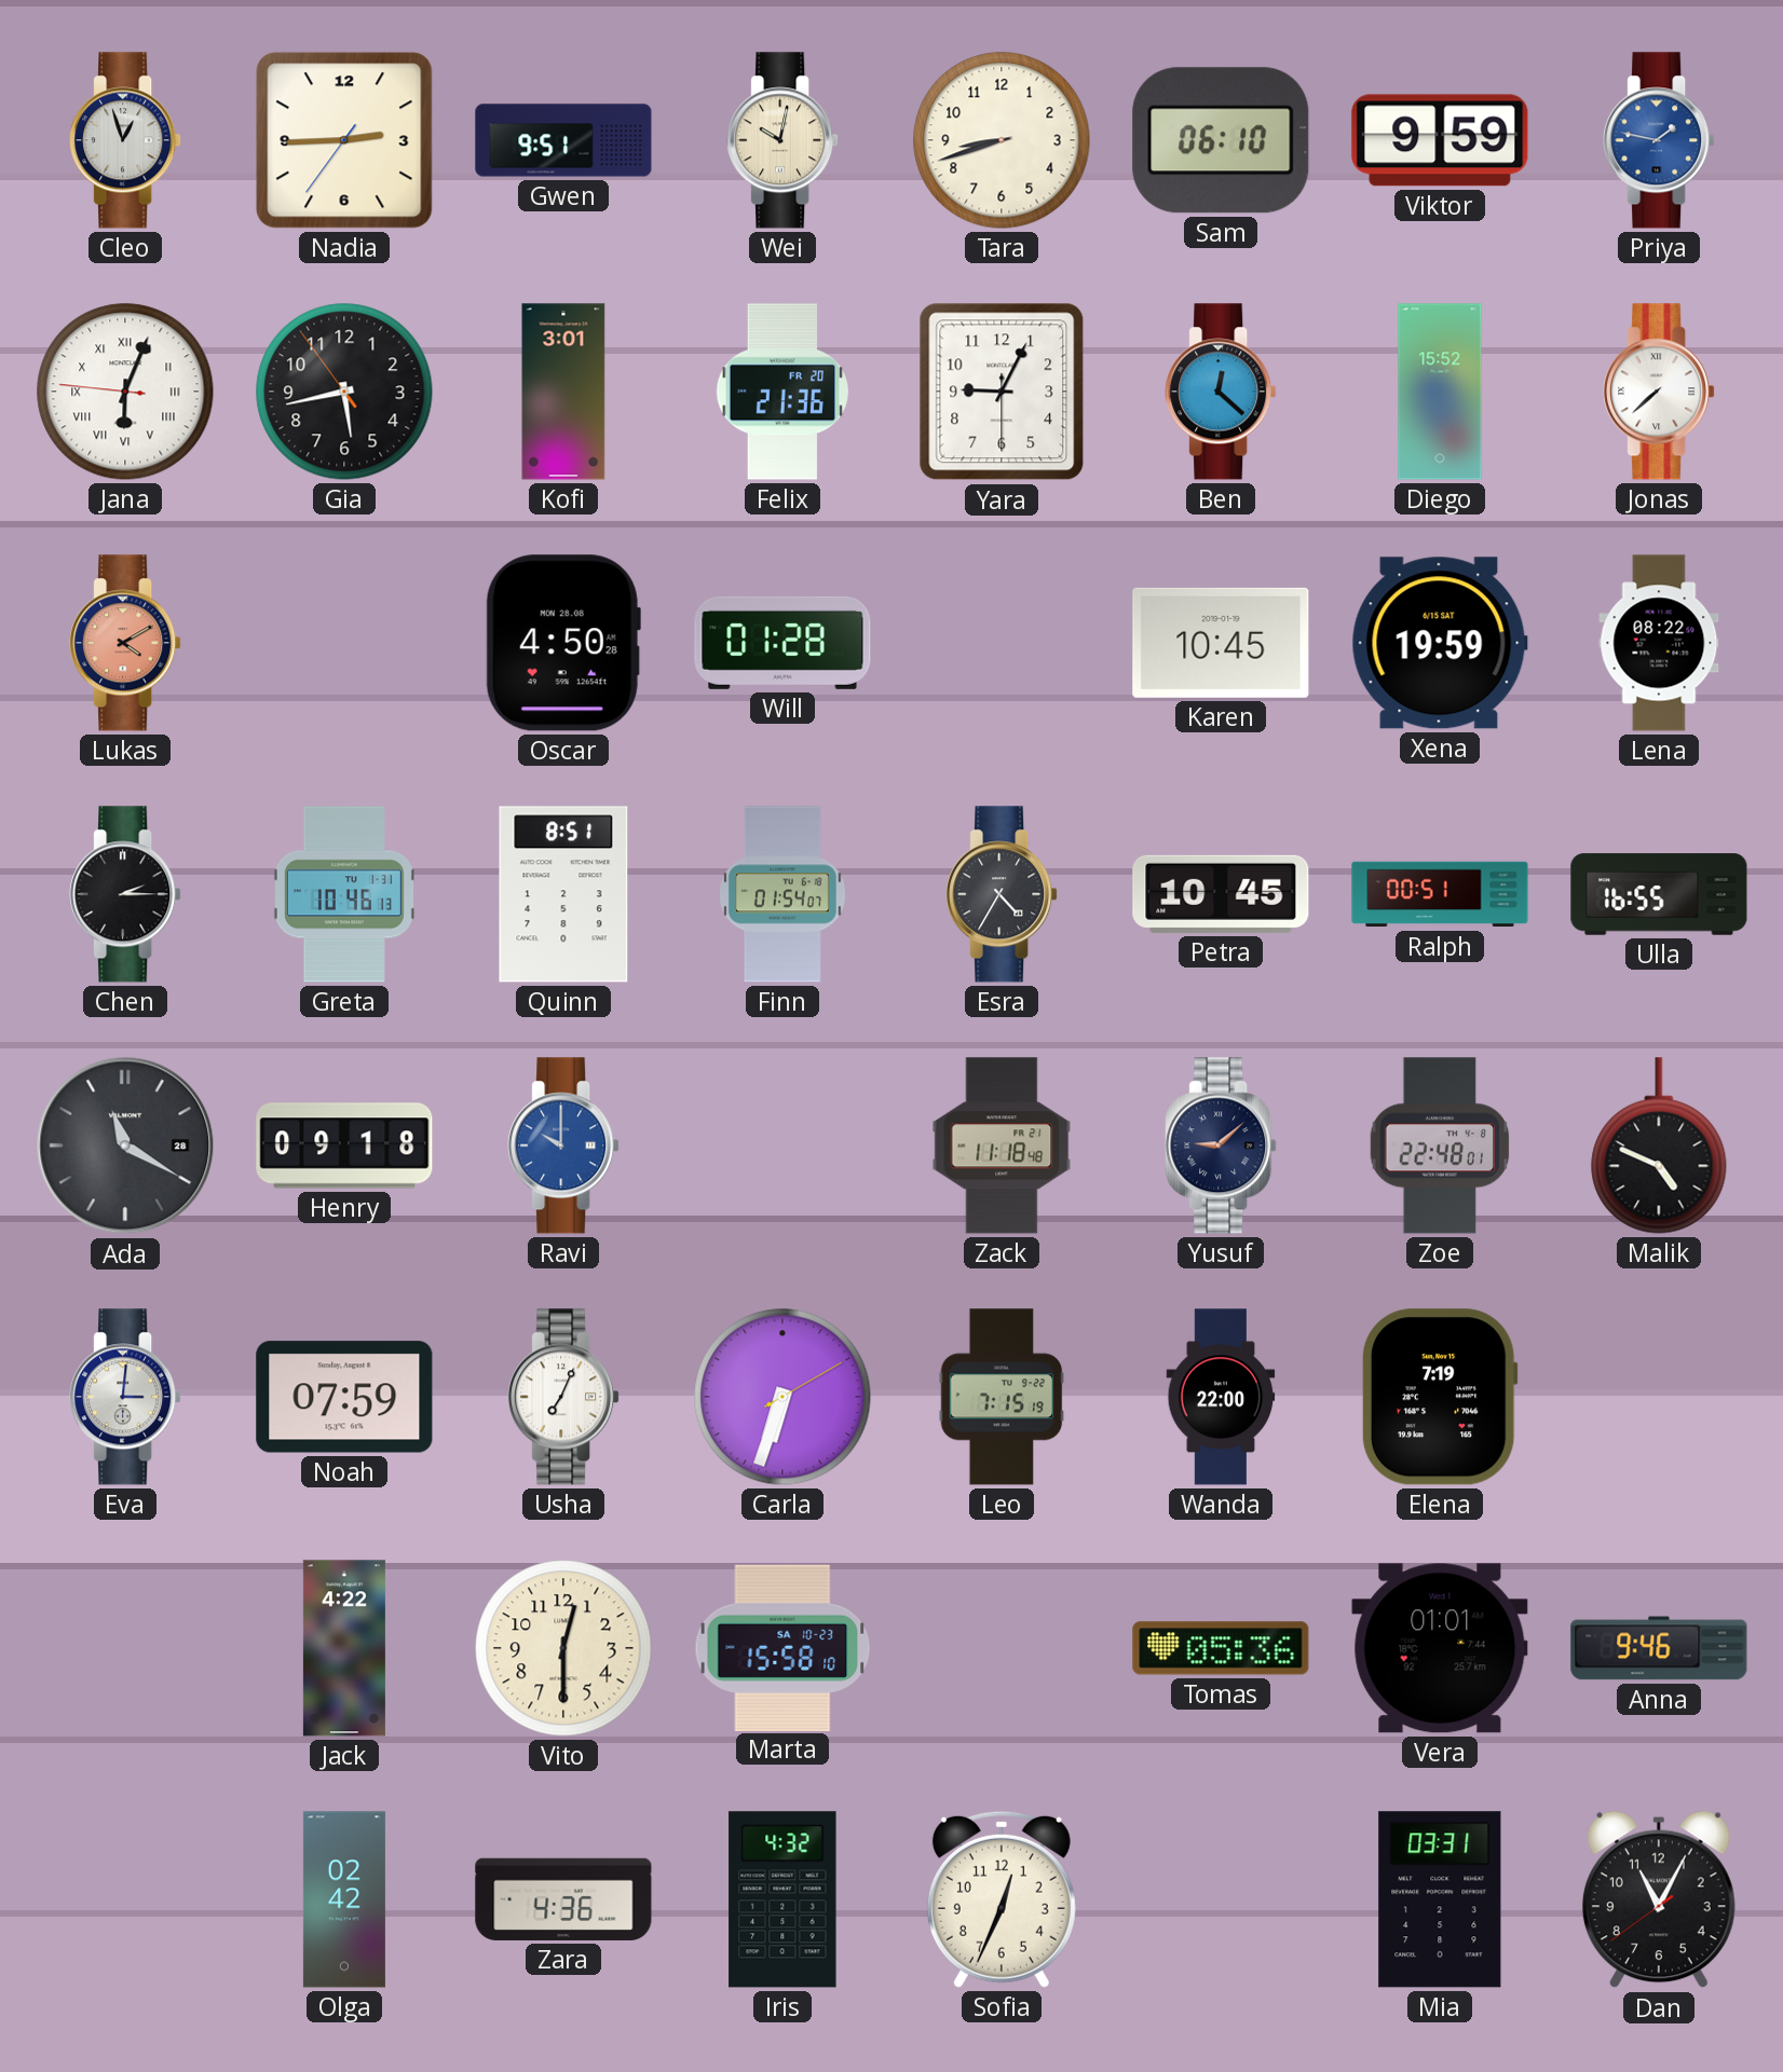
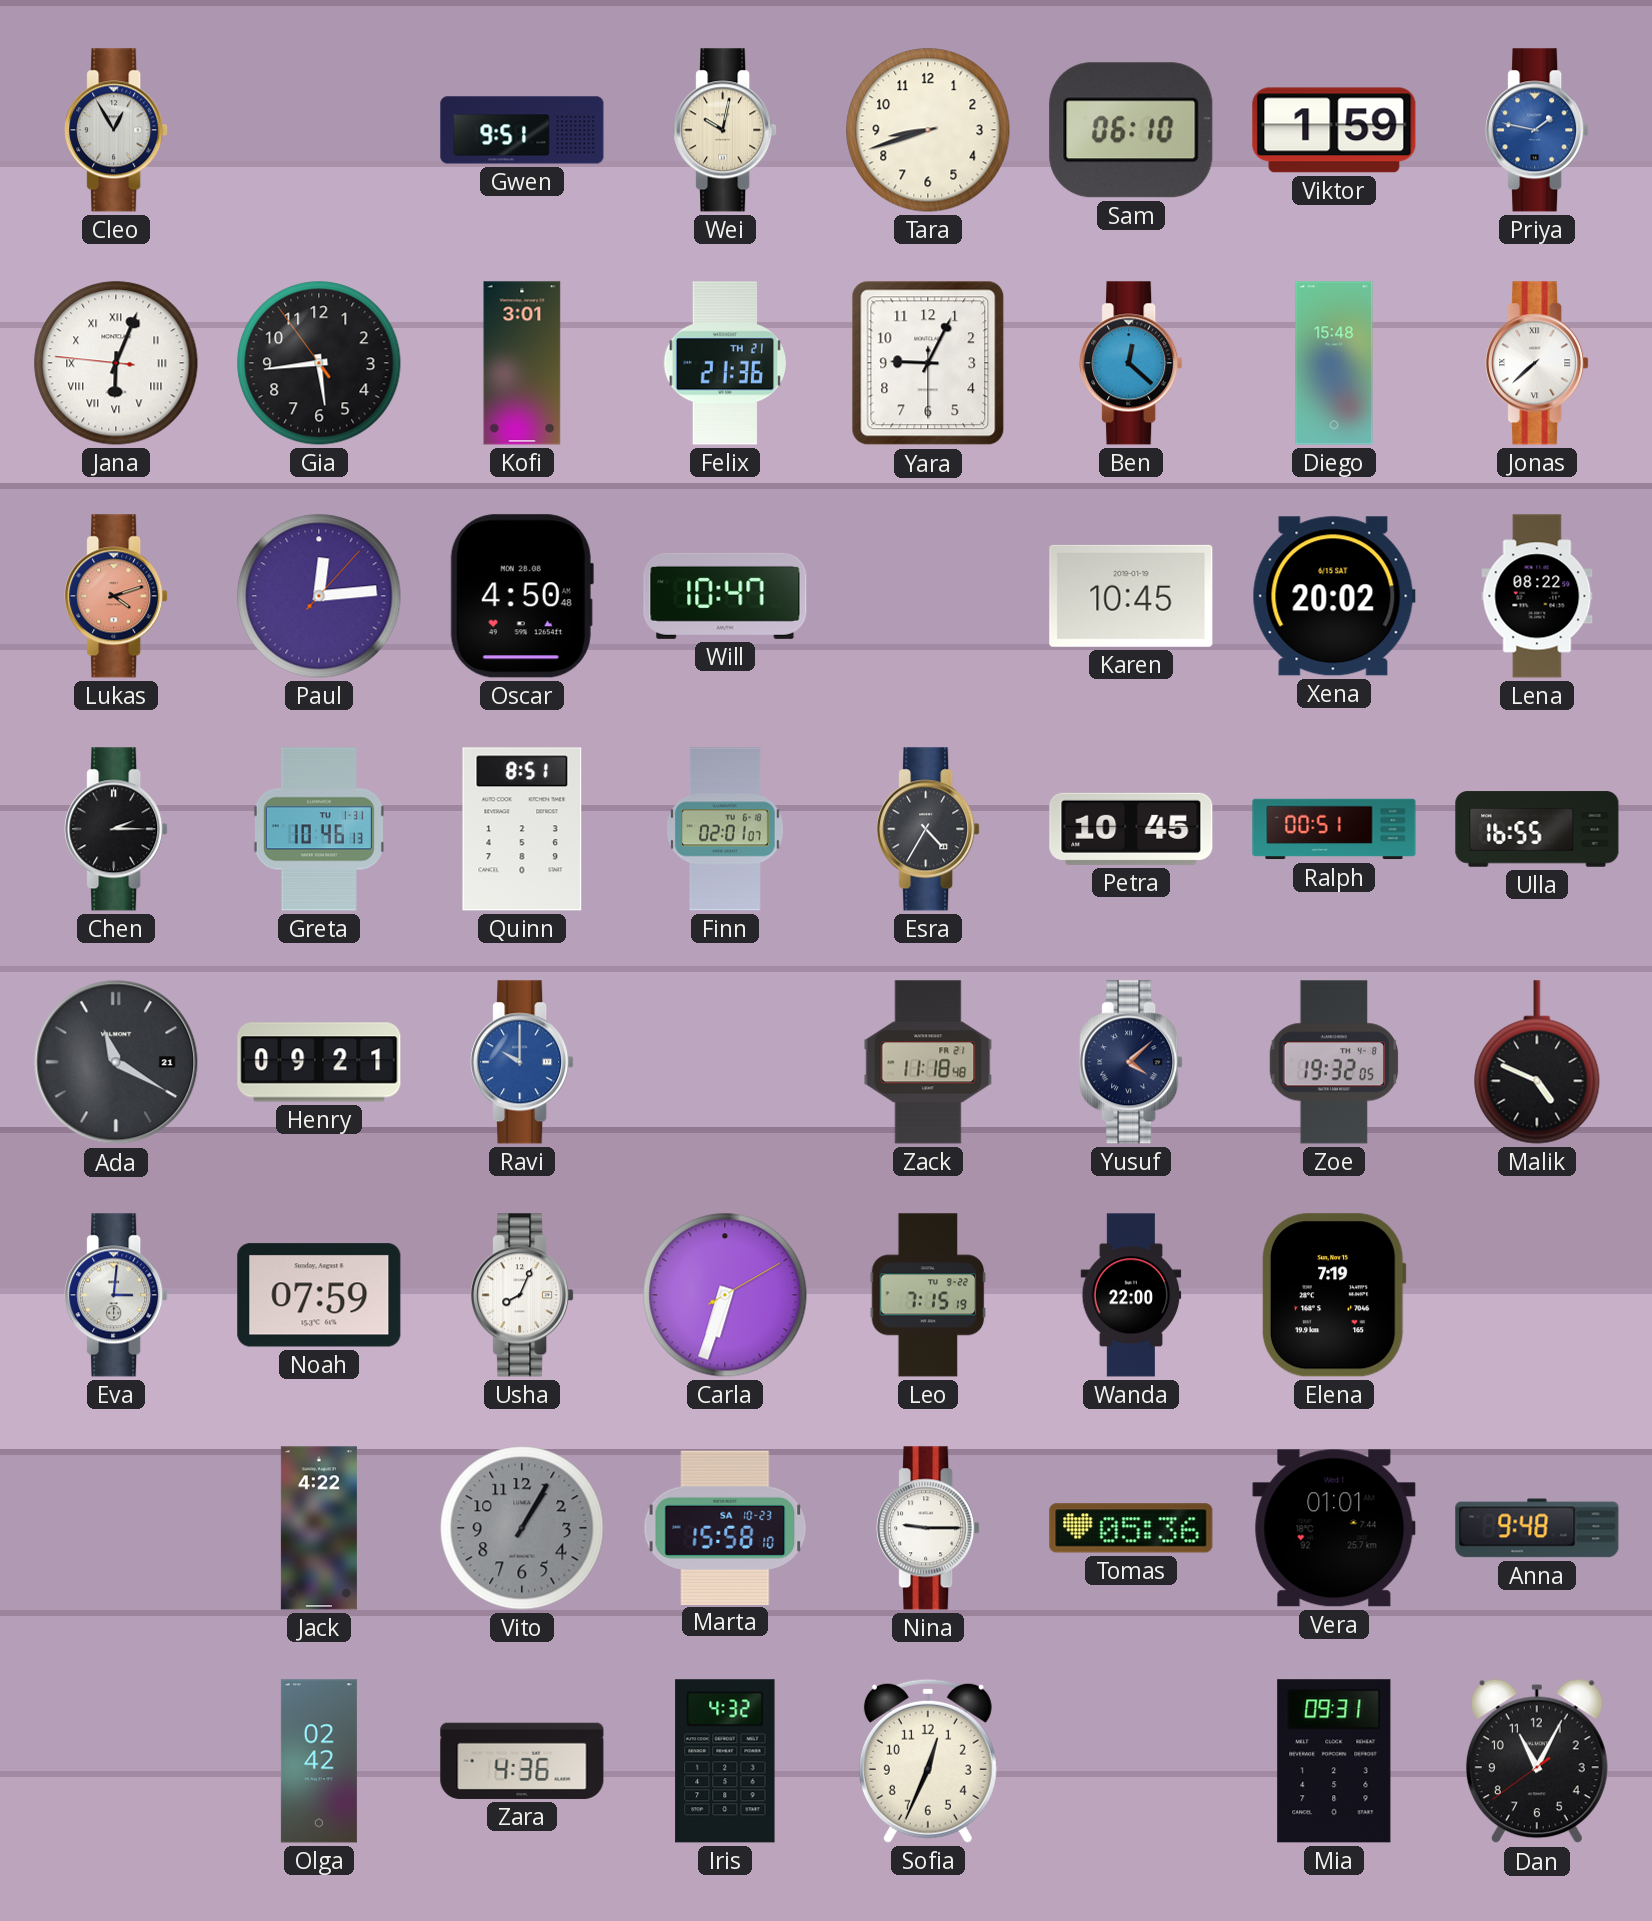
Cleo: 12:57 -> 12:55
Nadia: 2:44 -> none
Viktor: 9:59 -> 1:59
Gia: 5:42 -> 5:43
Felix date: FR 20 -> TH 21
Diego: 15:52 -> 15:48
Lukas: 4:10 -> 4:12
Paul: none -> 12:14
Oscar: 4:50:28 -> 4:50:48
Will: 01:28 -> 10:47
Xena: 19:59 -> 20:02
Finn: 01:54 -> 02:01
Ada date: 28 -> 21
Henry: 09:18 -> 09:21
Yusuf: 9:08 -> 4:08
Zoe: 22:48 -> 19:32
Usha: 7:04 -> 8:04
Vito: 12:30 -> 1:05
Vito dial: cream -> grey
Nina: none -> 9:15
Anna: 9:46 -> 9:48
Mia: 03:31 -> 09:31
